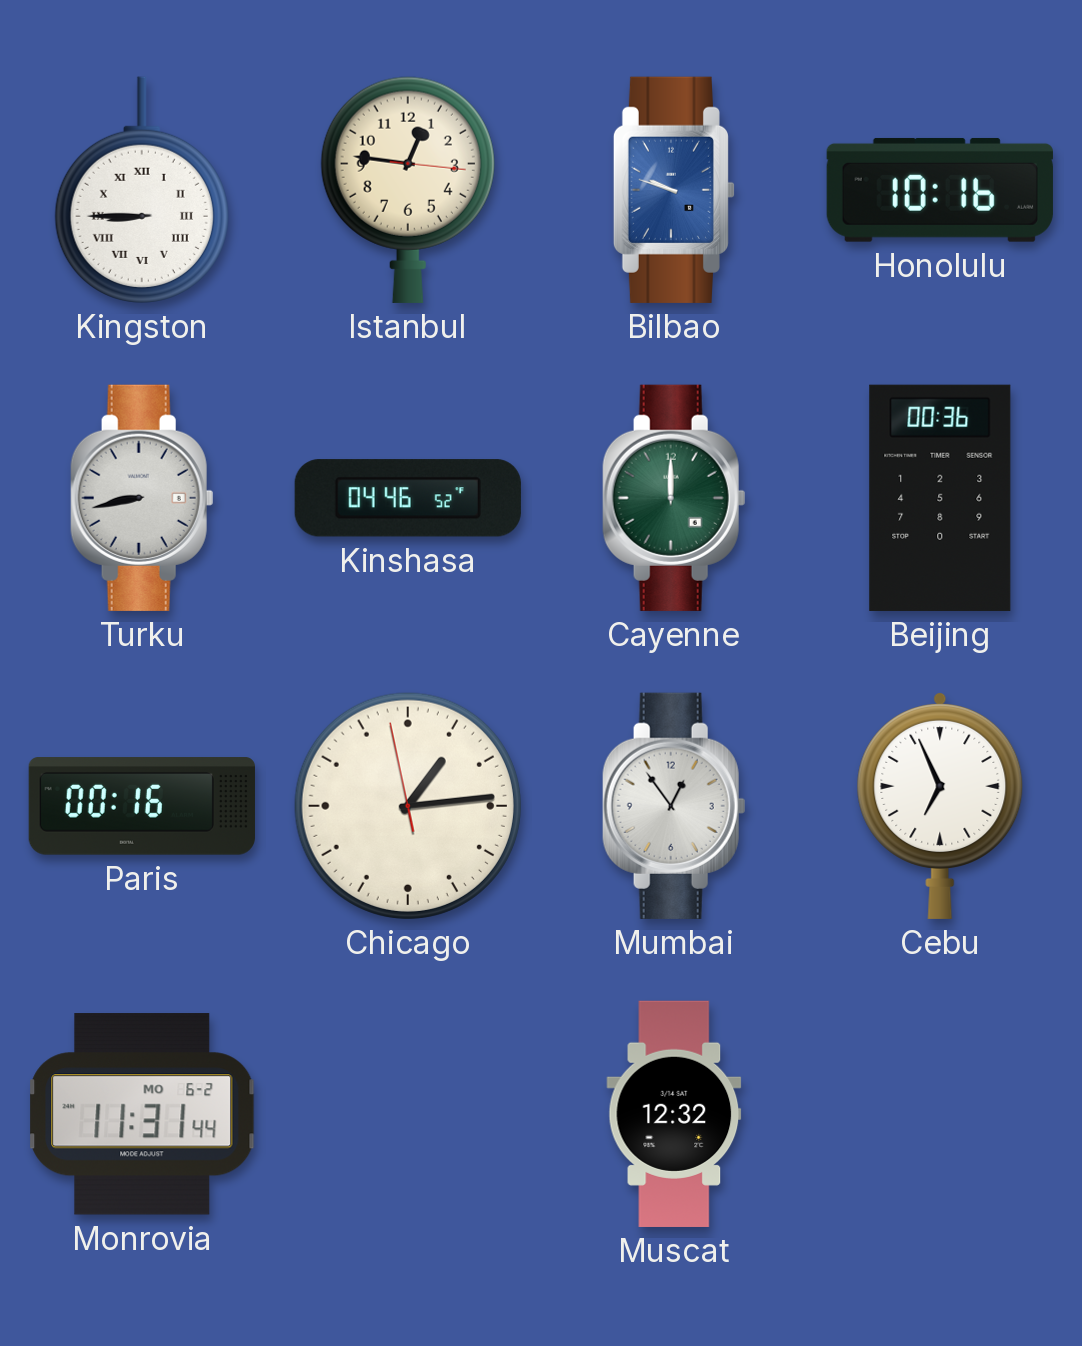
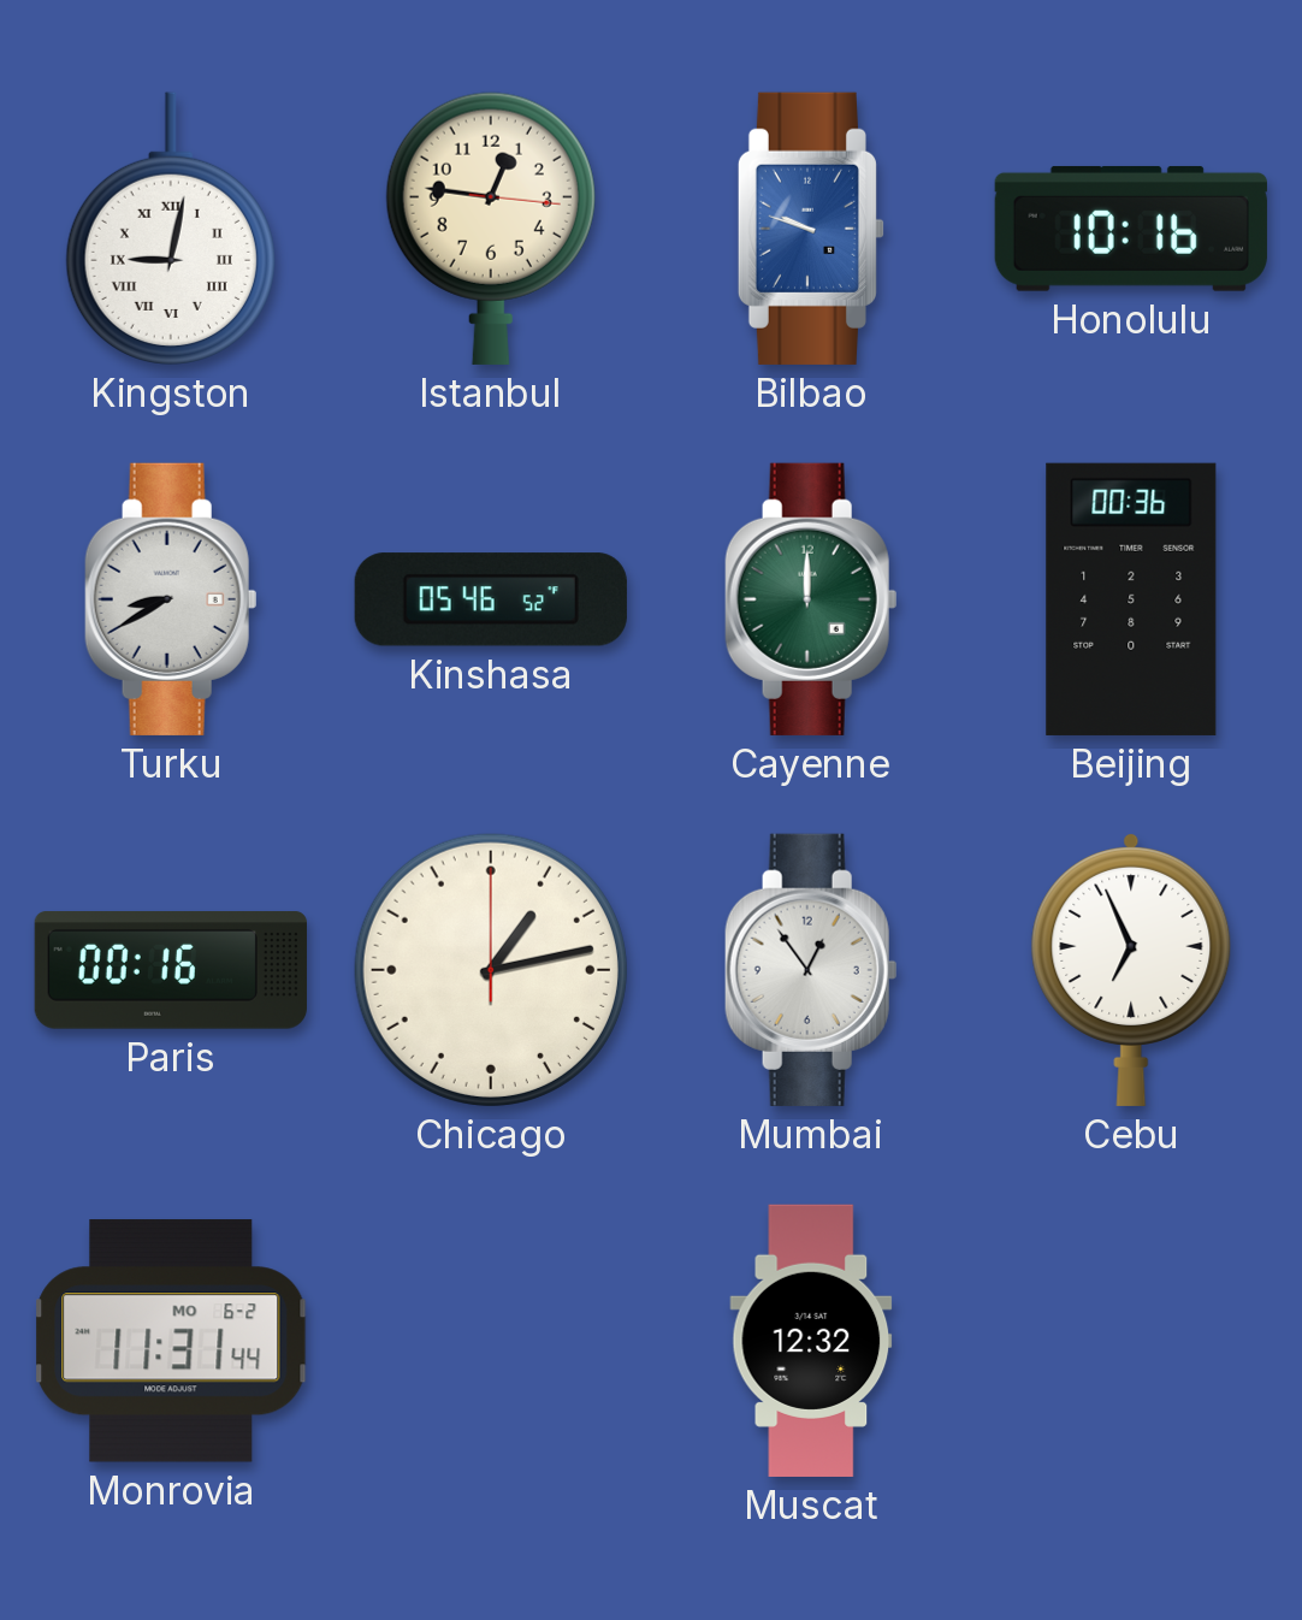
Kingston: 8:45 -> 9:02
Turku: 8:43 -> 8:40
Kinshasa: 04:46 -> 05:46
Chicago: 1:13:58 -> 1:13:00
